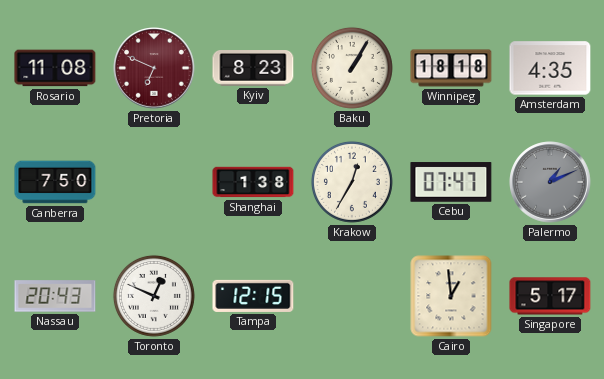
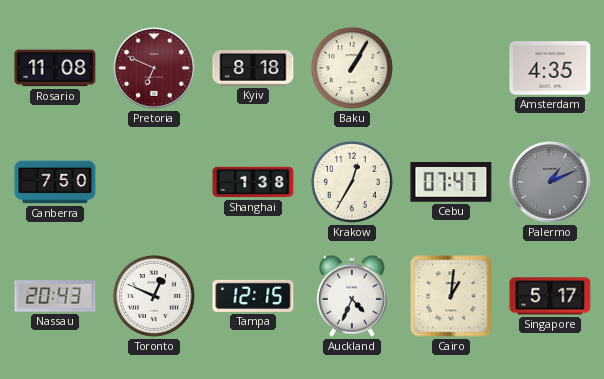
Kyiv: 8:23 -> 8:18
Winnipeg: 18:18 -> none
Auckland: none -> 4:34
Cairo: 12:59 -> 1:01
